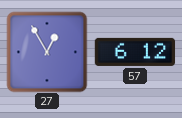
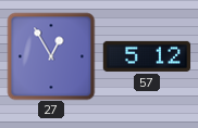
57: 6:12 -> 5:12
